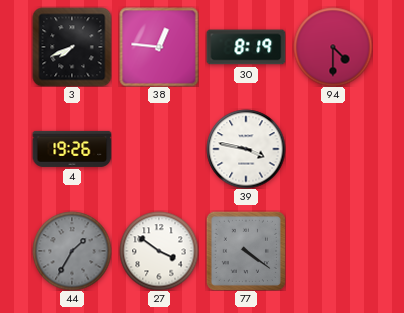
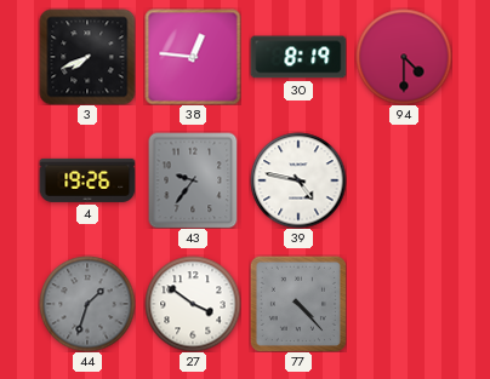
43: none -> 9:36
39: 3:47 -> 4:47
44: 1:35 -> 1:33
77: 4:21 -> 4:23
